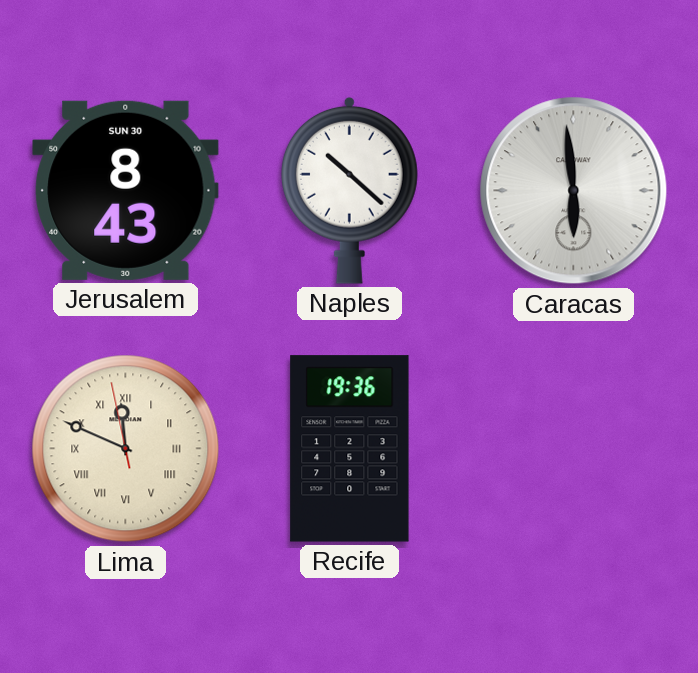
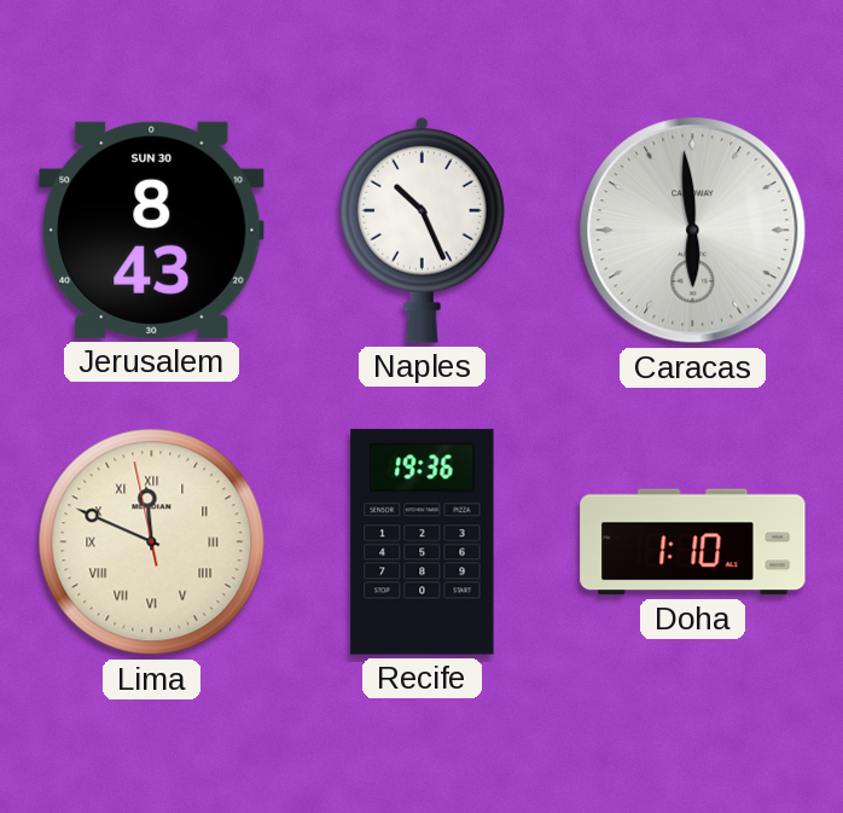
Naples: 10:22 -> 10:26
Doha: none -> 1:10
